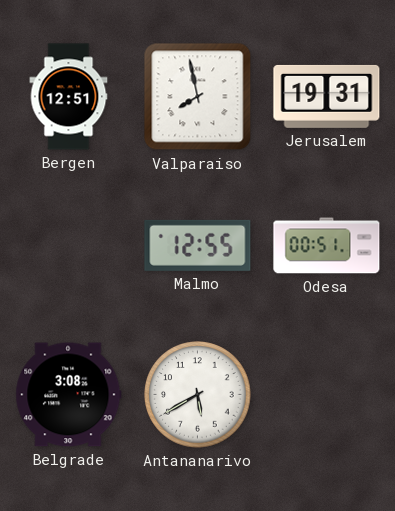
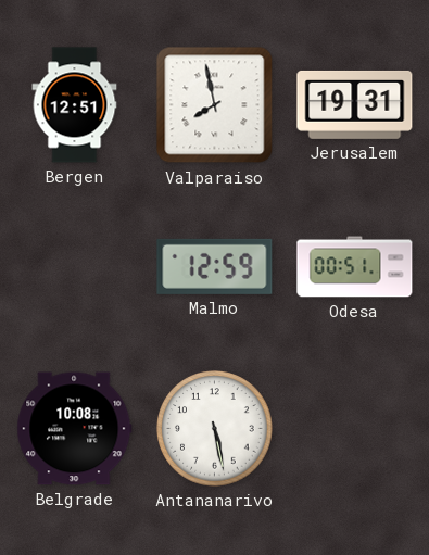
Malmo: 12:55 -> 12:59
Belgrade: 3:08 -> 10:08
Antananarivo: 5:40 -> 5:28
